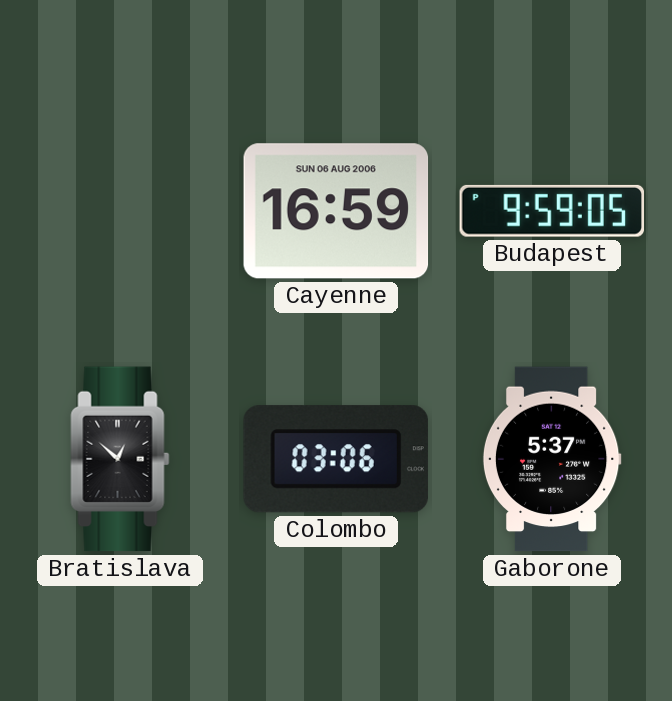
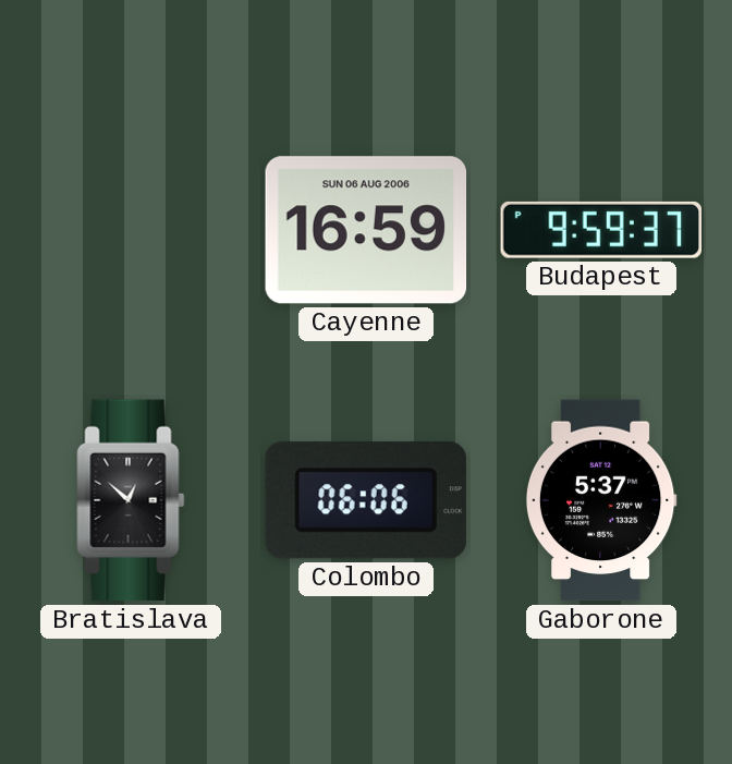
Budapest: 9:59:05 PM -> 9:59:37 PM
Colombo: 03:06 -> 06:06
